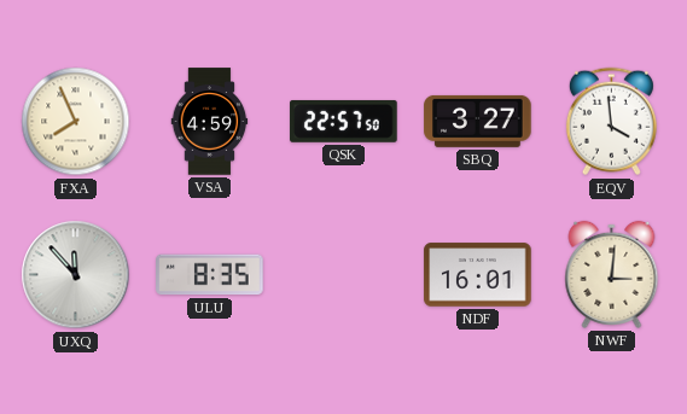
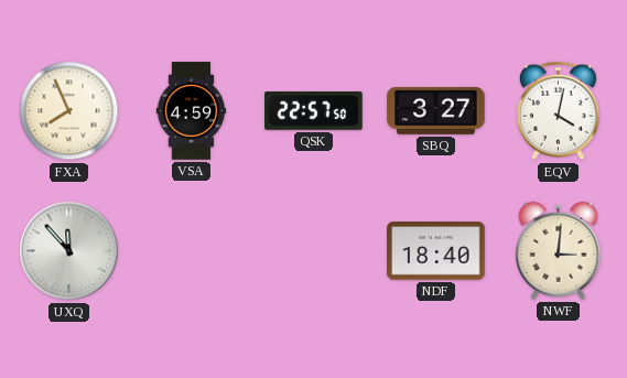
EQV: 3:59 -> 4:02
ULU: 8:35 -> none
NDF: 16:01 -> 18:40
